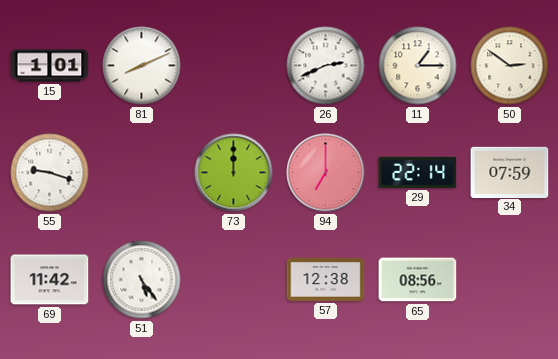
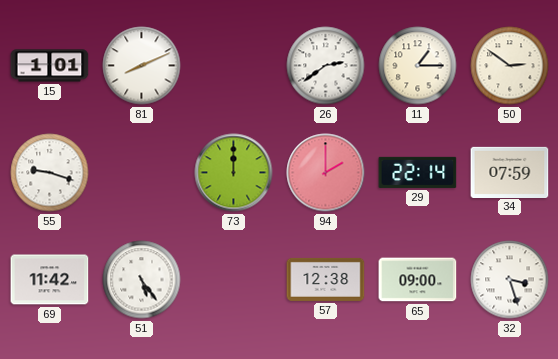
26: 2:41 -> 2:39
94: 7:00 -> 2:00
65: 08:56 -> 09:00
32: none -> 3:27
